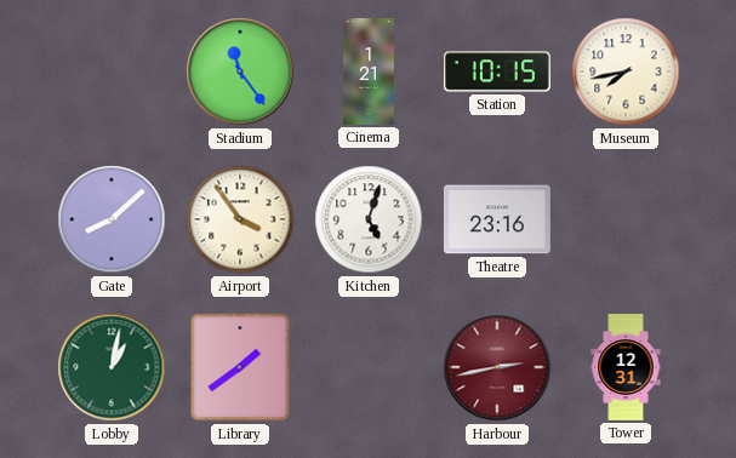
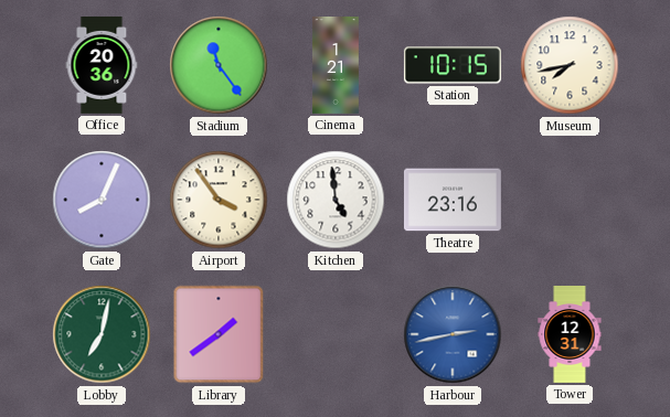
Office: none -> 20:36
Gate: 8:08 -> 8:04
Kitchen: 5:03 -> 4:59
Lobby: 1:02 -> 7:02
Harbour dial: burgundy -> blue
